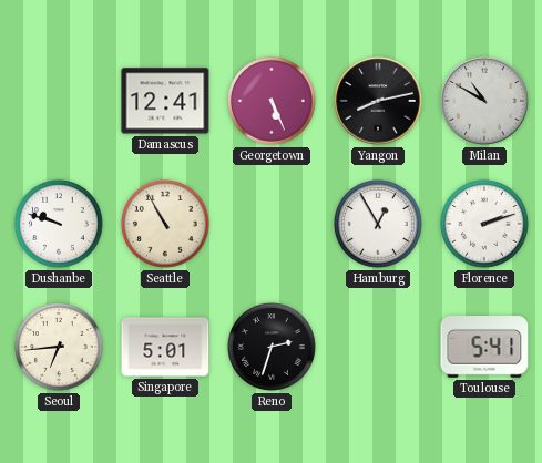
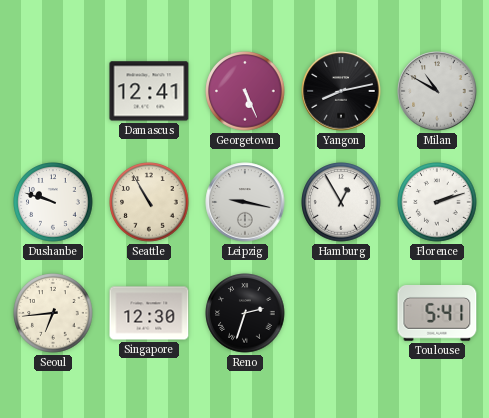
Leipzig: none -> 9:17
Singapore: 5:01 -> 12:30
